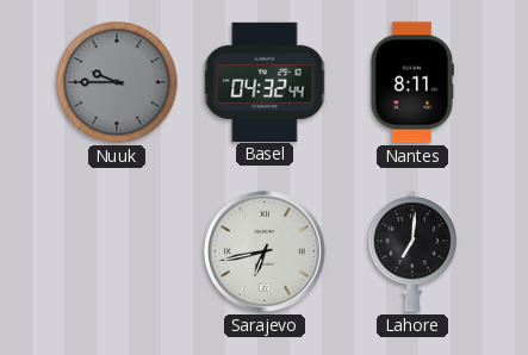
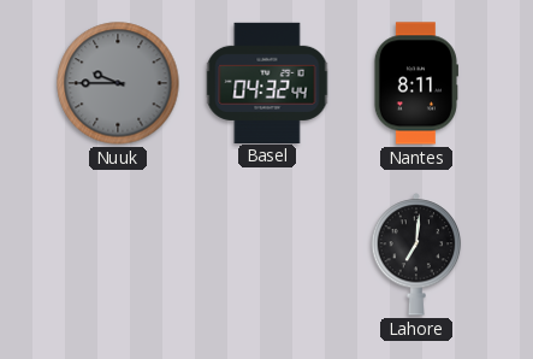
Sarajevo: 6:43 -> none
